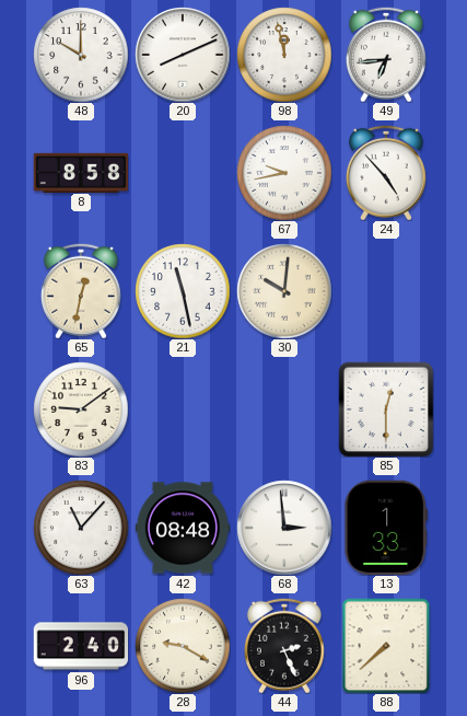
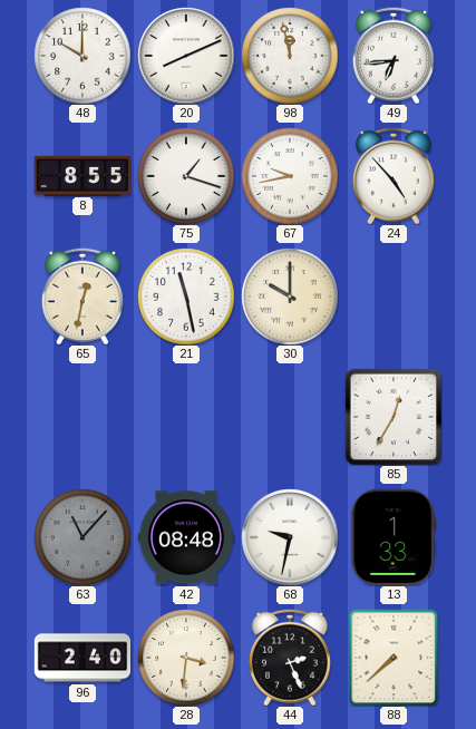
8: 8:58 -> 8:55
75: none -> 1:18
30: 10:01 -> 10:00
83: 9:09 -> none
85: 12:30 -> 12:35
63 dial: white -> grey
68: 2:59 -> 9:32
28: 9:20 -> 3:31
